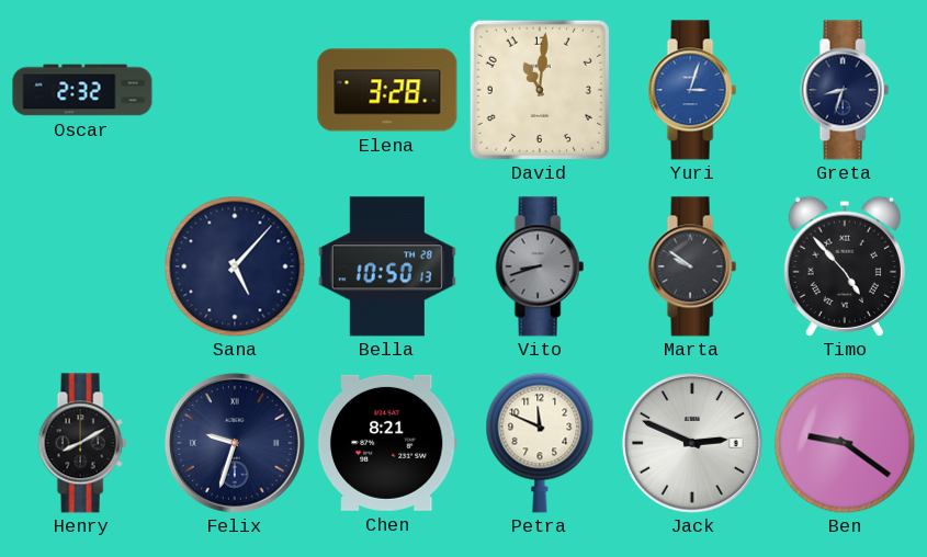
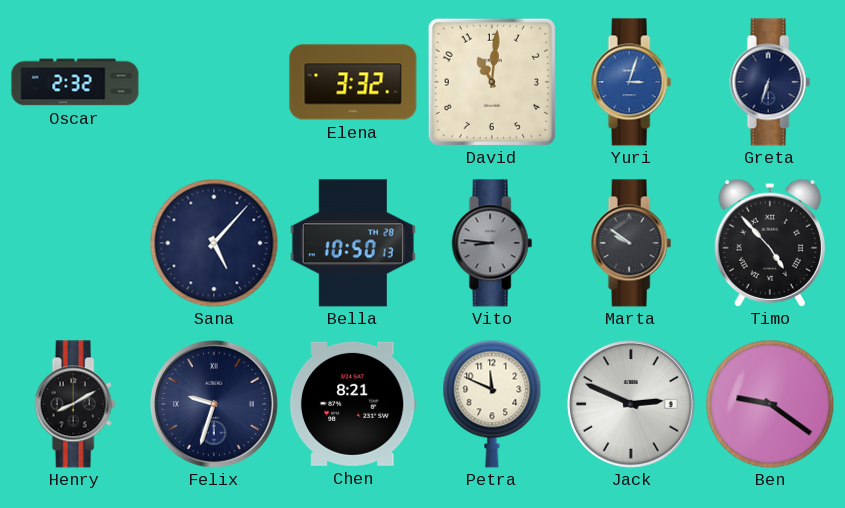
Elena: 3:28 -> 3:32
Greta: 8:33 -> 6:33
Vito: 8:42 -> 8:46
